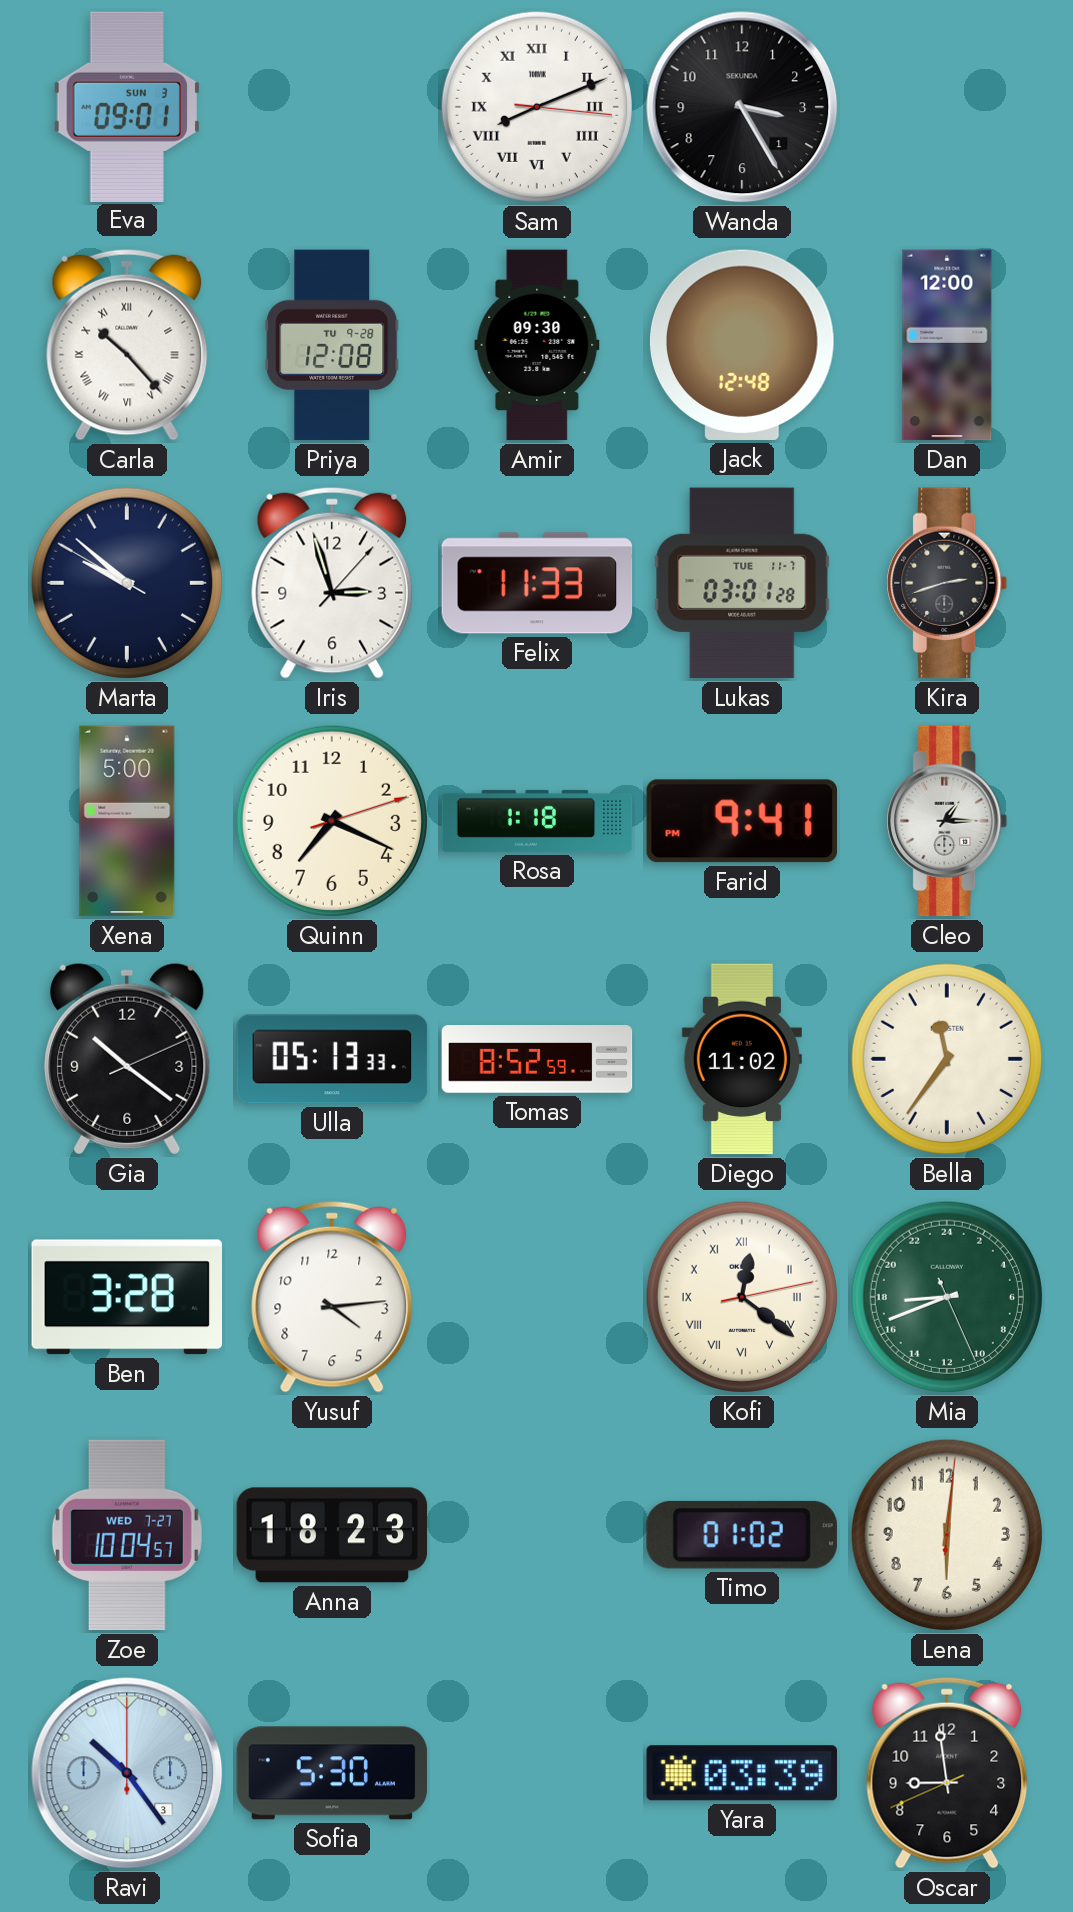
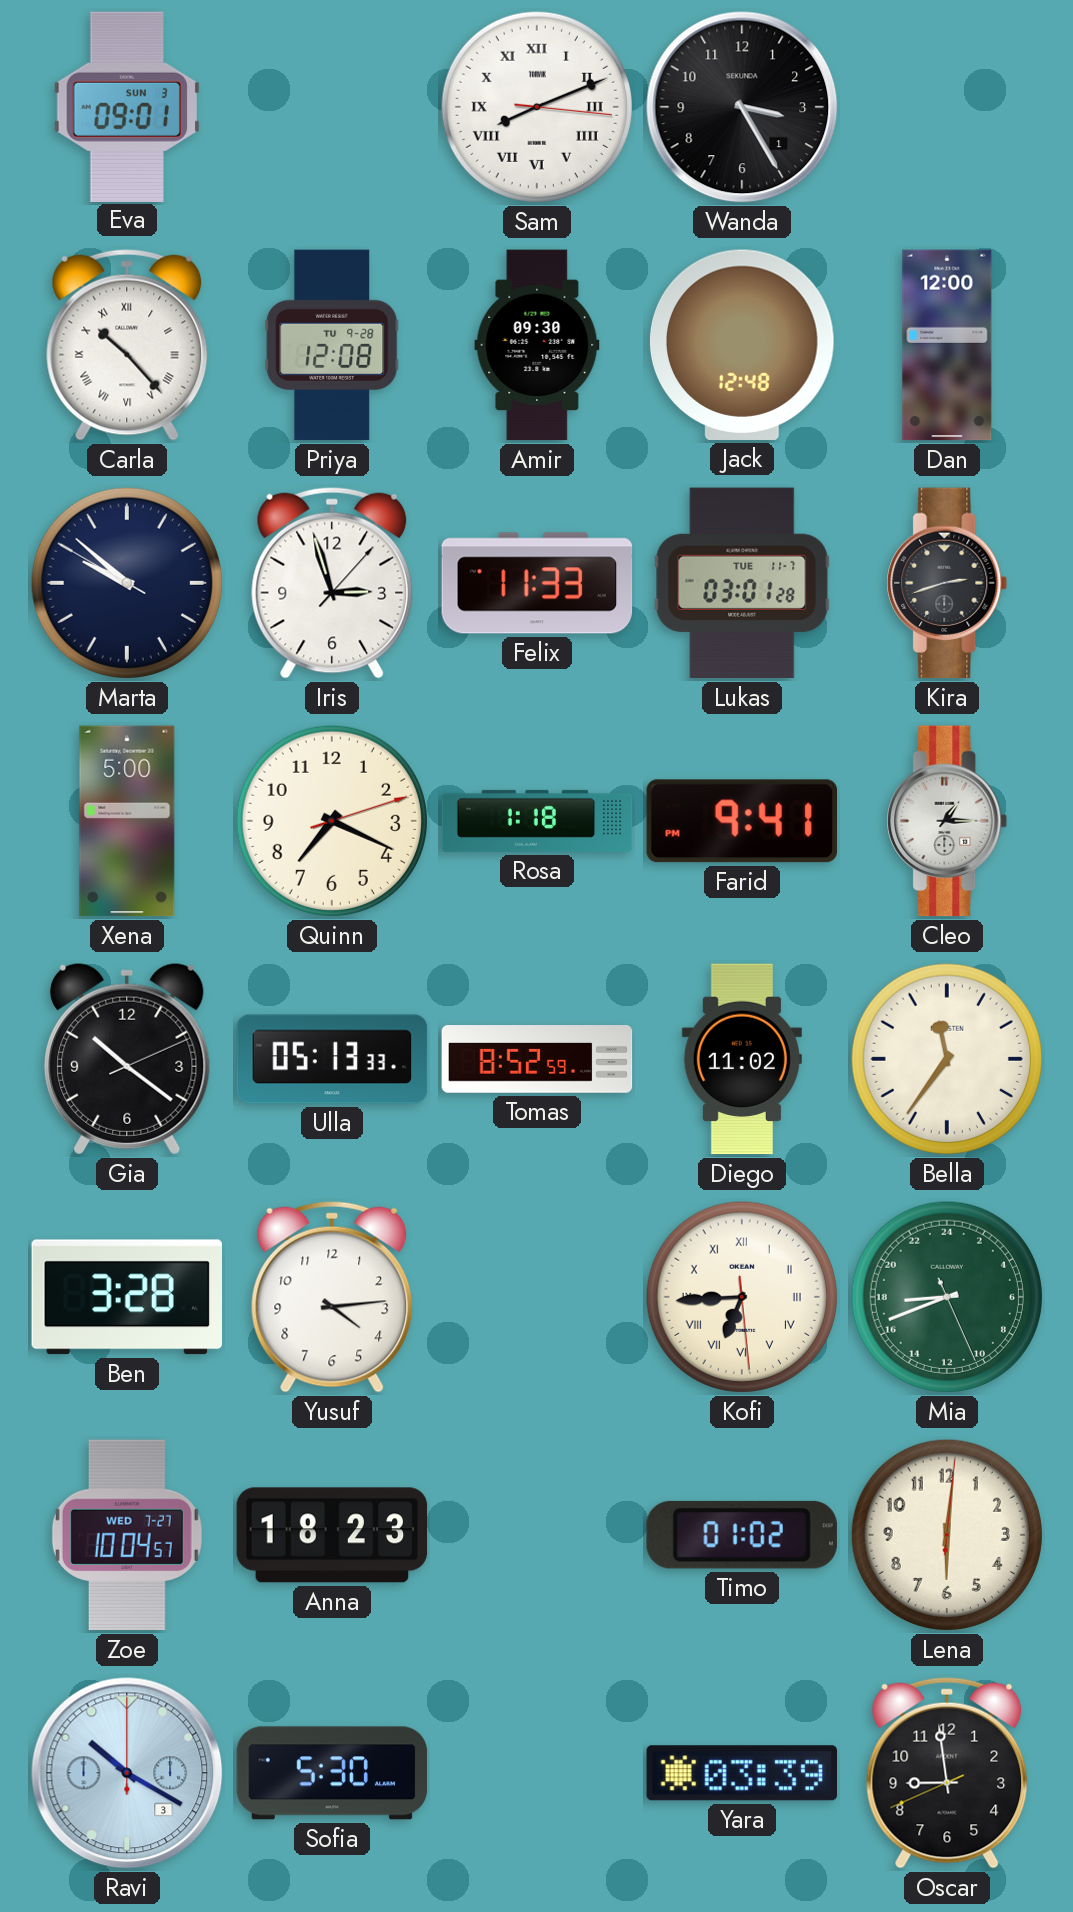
Kofi: 12:21 -> 6:44
Ravi: 10:24 -> 10:20
